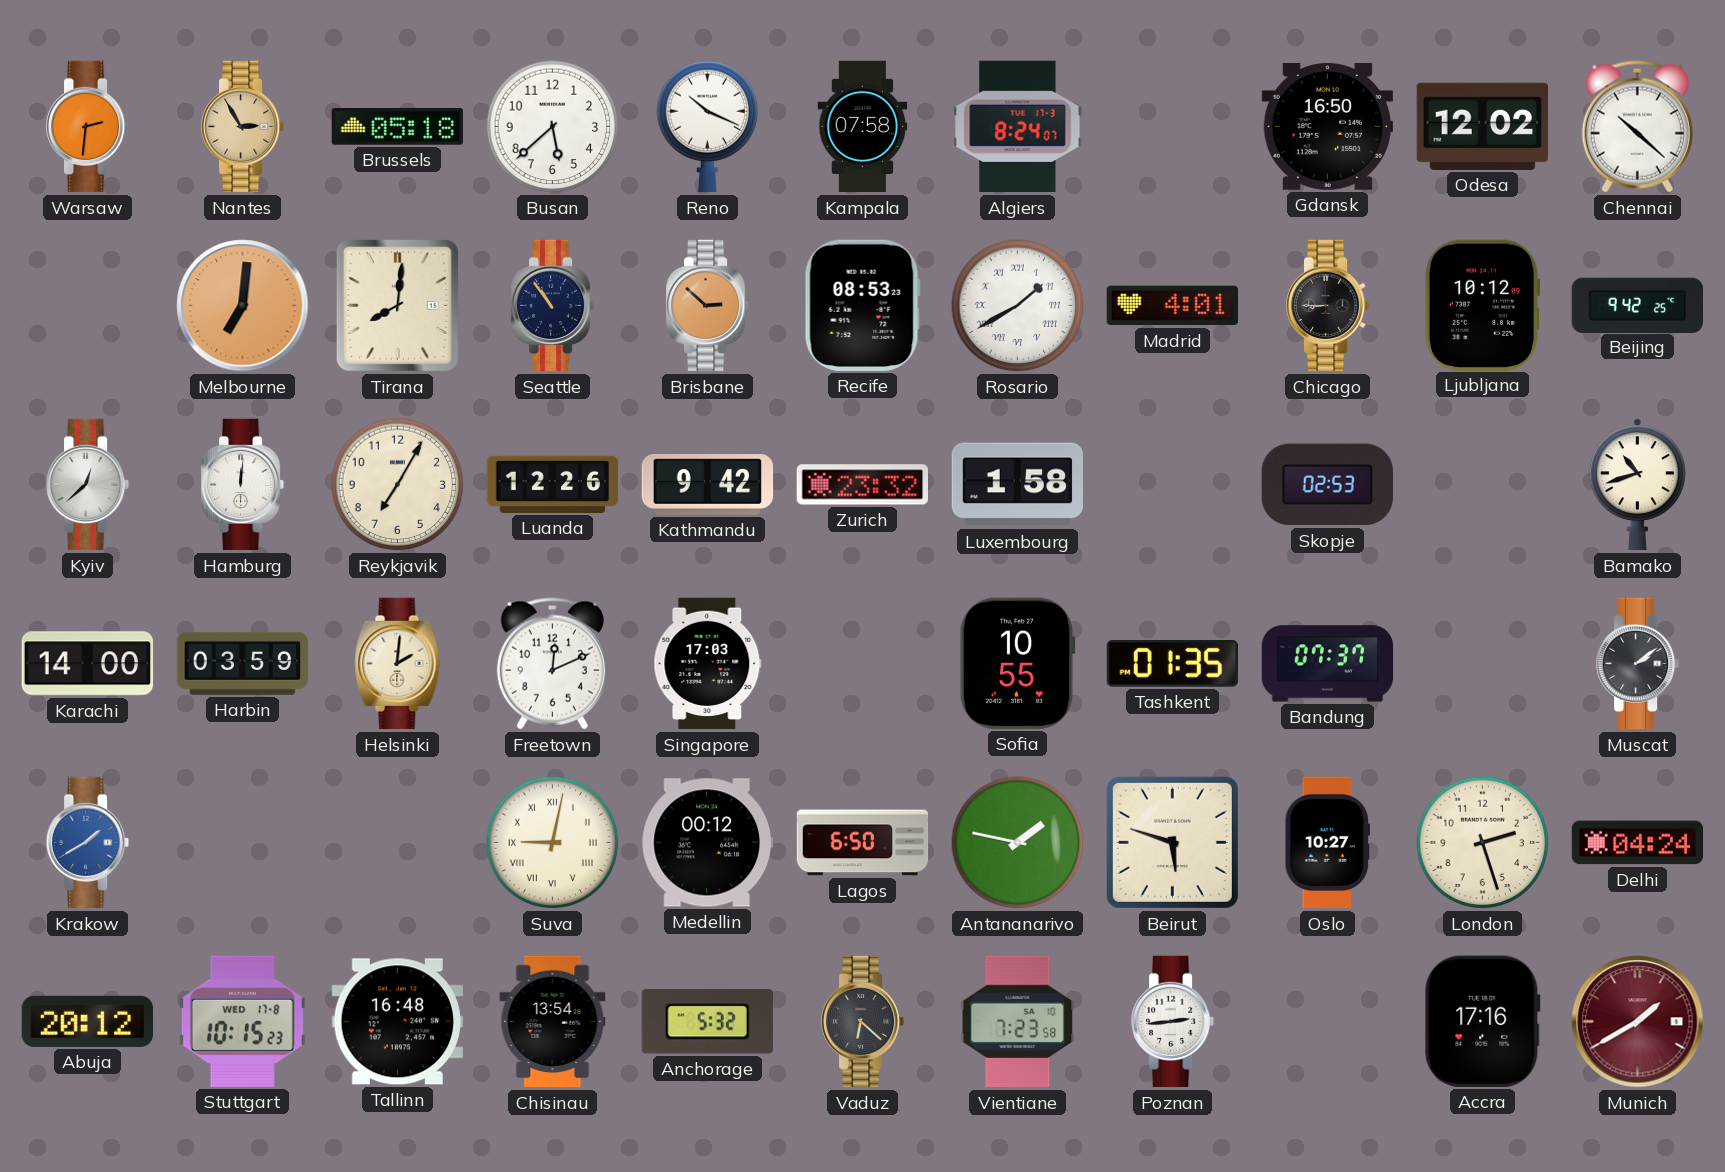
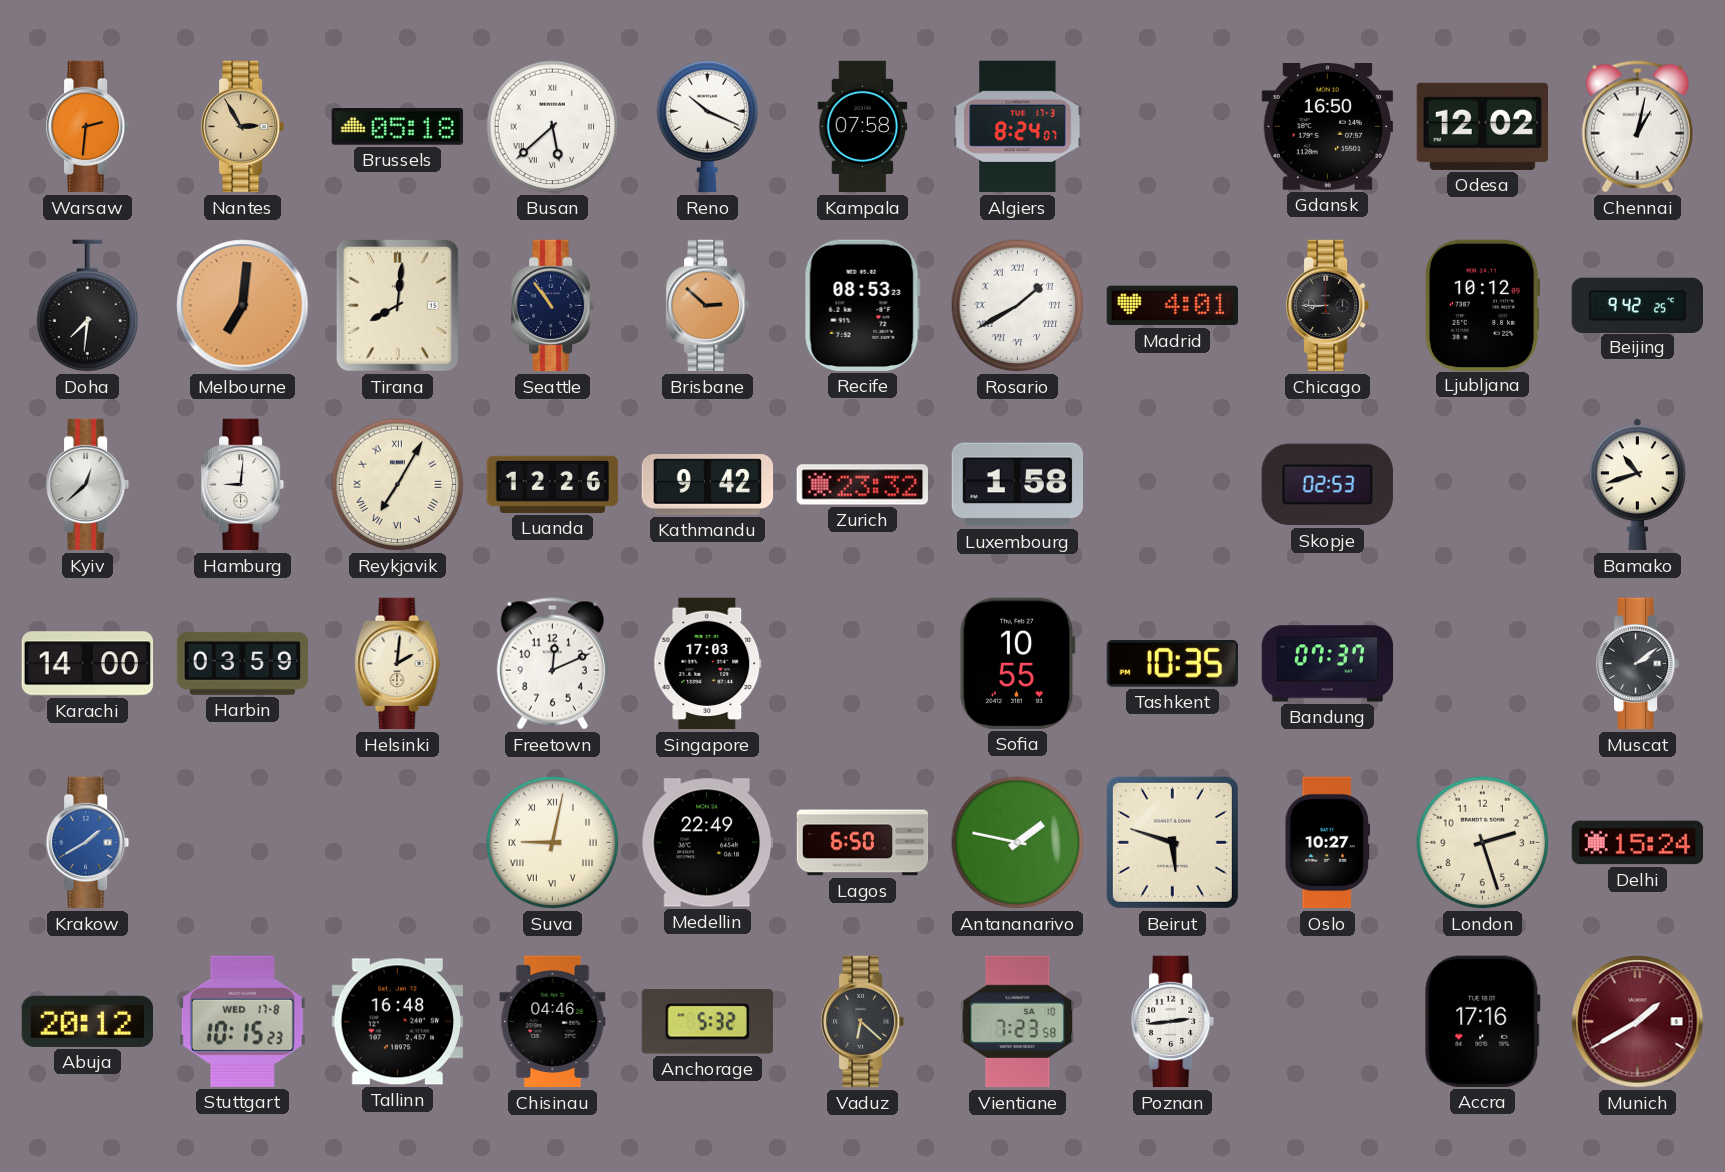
Busan numerals: Arabic -> Roman
Chennai: 10:22 -> 1:02
Doha: none -> 7:31
Hamburg: 12:01 -> 9:01
Reykjavik numerals: Arabic -> Roman
Tashkent: 01:35 -> 10:35
Medellin: 00:12 -> 22:49
Delhi: 04:24 -> 15:24
Chisinau: 13:54 -> 04:46
